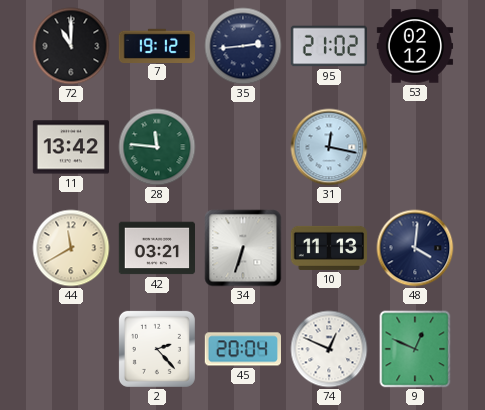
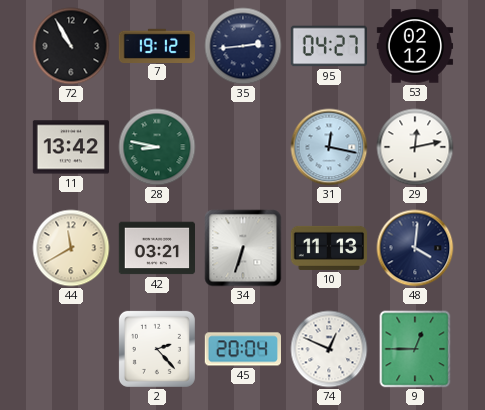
72: 11:00 -> 10:55
95: 21:02 -> 04:27
28: 11:46 -> 8:47
29: none -> 12:13
9: 12:49 -> 12:45
